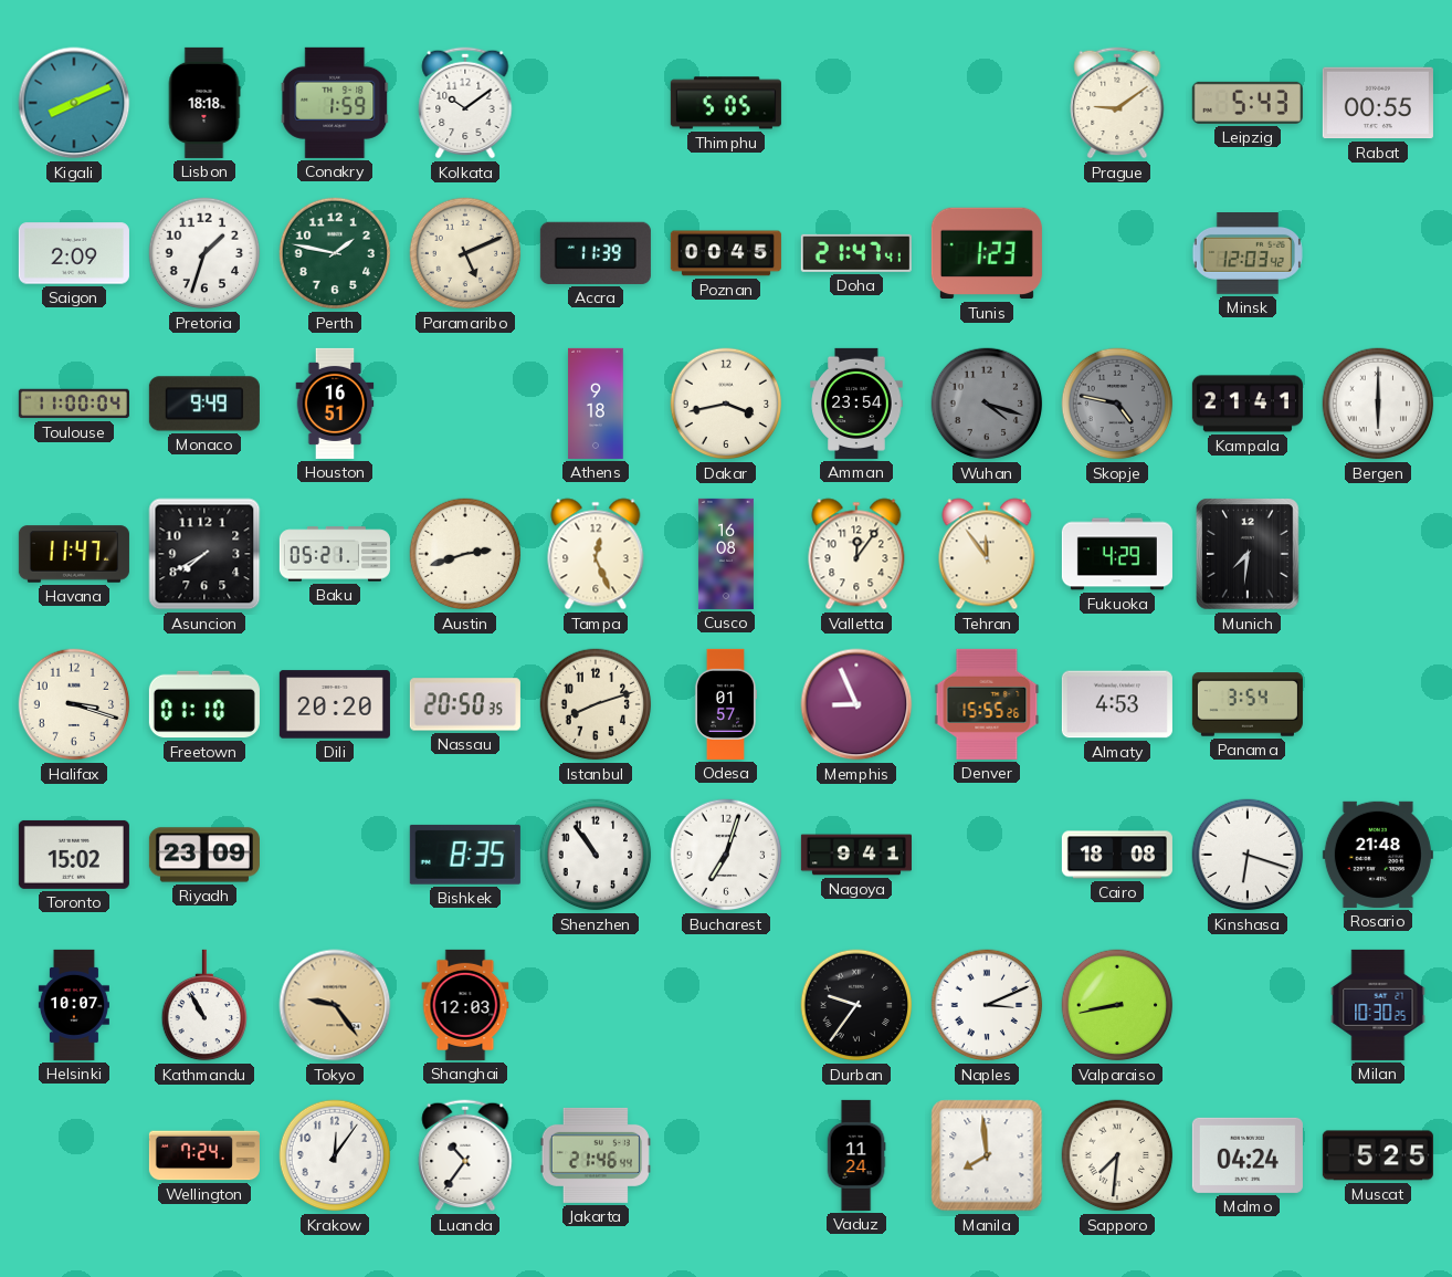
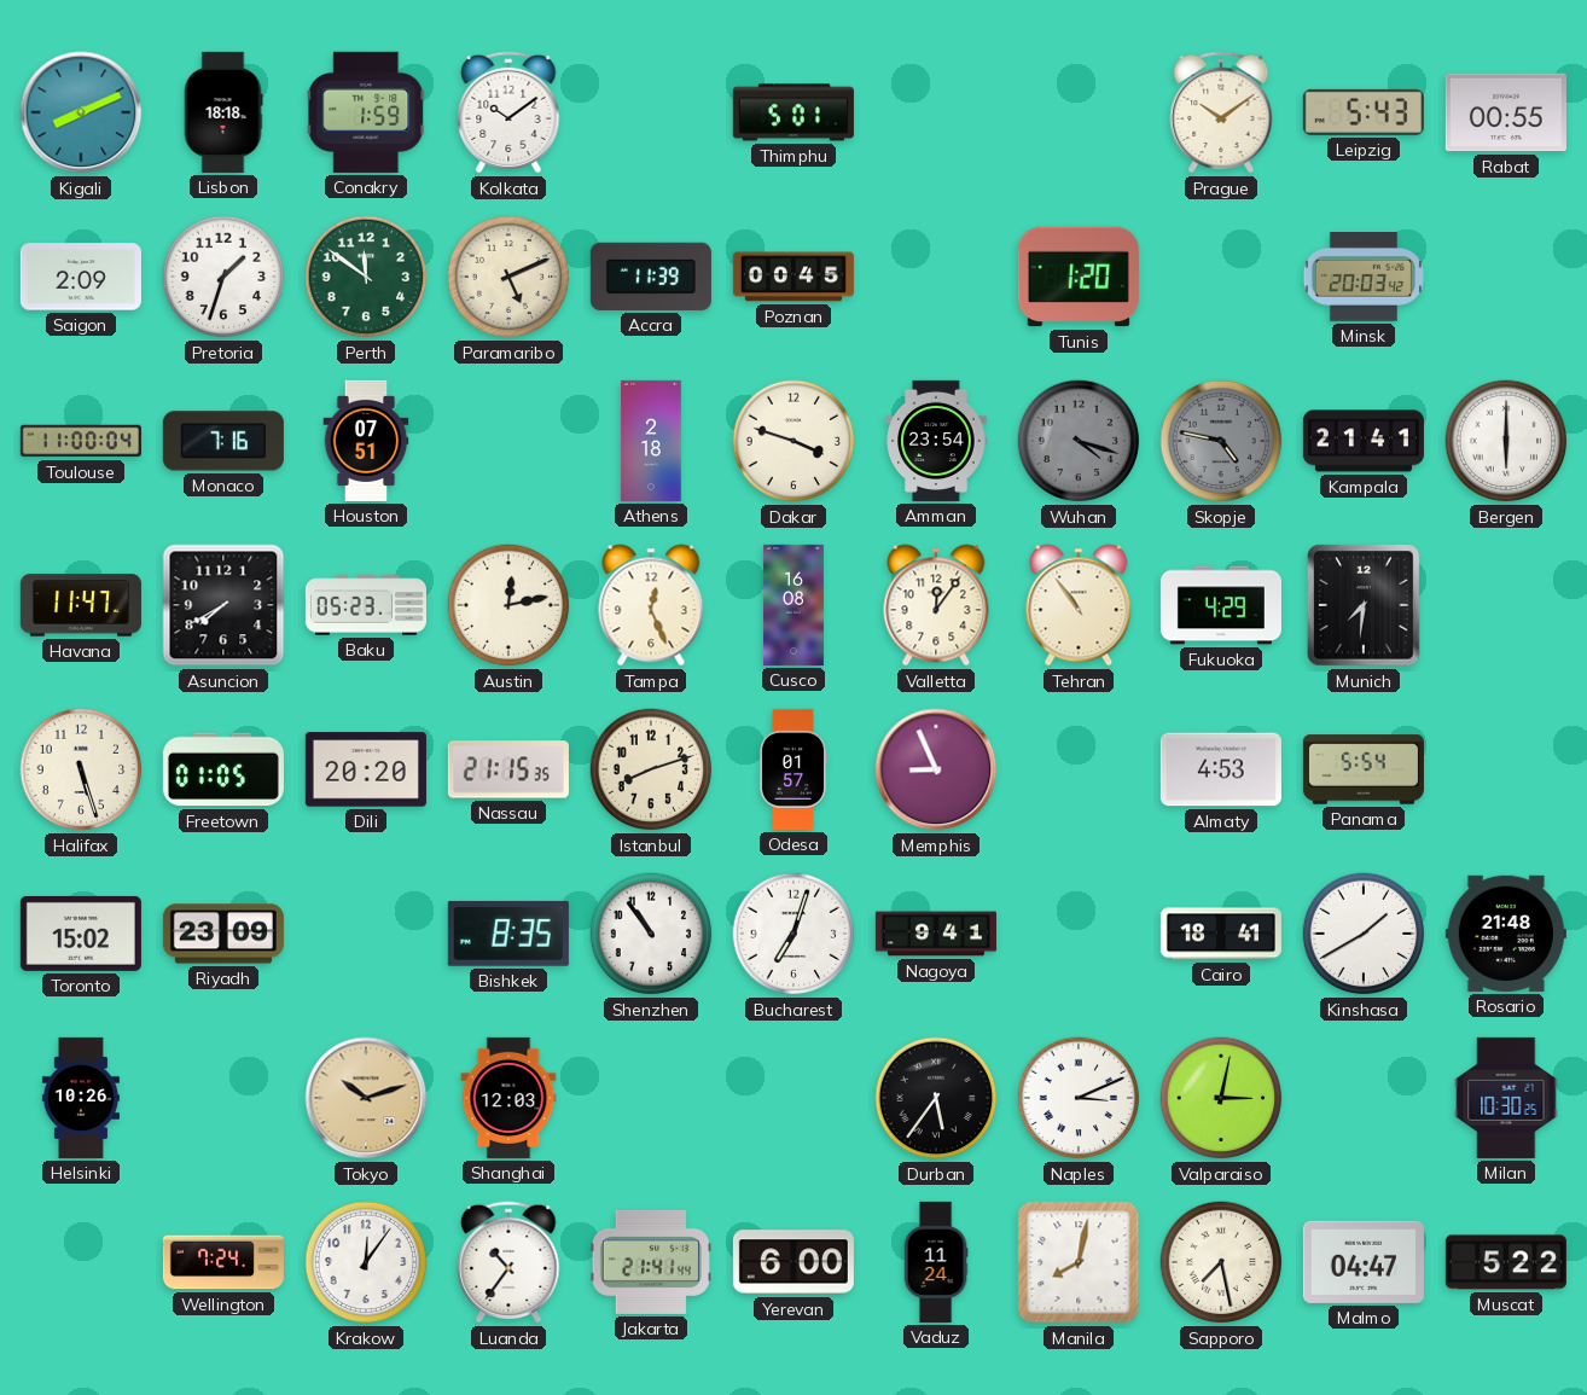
Thimphu: 5:05 -> 5:01
Prague: 9:09 -> 10:09
Perth: 1:47 -> 11:51
Doha: 21:47 -> none
Tunis: 1:23 -> 1:20
Minsk: 12:03 -> 20:03
Monaco: 9:49 -> 7:16
Houston: 16:51 -> 07:51
Athens: 9:18 -> 2:18
Dakar: 3:43 -> 3:48
Baku: 05:21 -> 05:23
Austin: 2:42 -> 12:13
Tehran: 11:54 -> 10:54
Halifax: 3:18 -> 5:27
Freetown: 01:10 -> 01:05
Nassau: 20:50 -> 21:15
Denver: 15:55 -> none
Panama: 3:54 -> 5:54
Cairo: 18:08 -> 18:41
Kinshasa: 6:18 -> 1:40
Helsinki: 10:07 -> 10:26
Kathmandu: 10:55 -> none
Tokyo: 9:24 -> 10:12
Durban: 9:36 -> 5:36
Valparaiso: 8:43 -> 3:02
Jakarta: 21:46 -> 21:41
Yerevan: none -> 6:00
Manila: 7:59 -> 8:02
Sapporo: 7:31 -> 7:28
Malmo: 04:24 -> 04:47
Muscat: 5:25 -> 5:22
